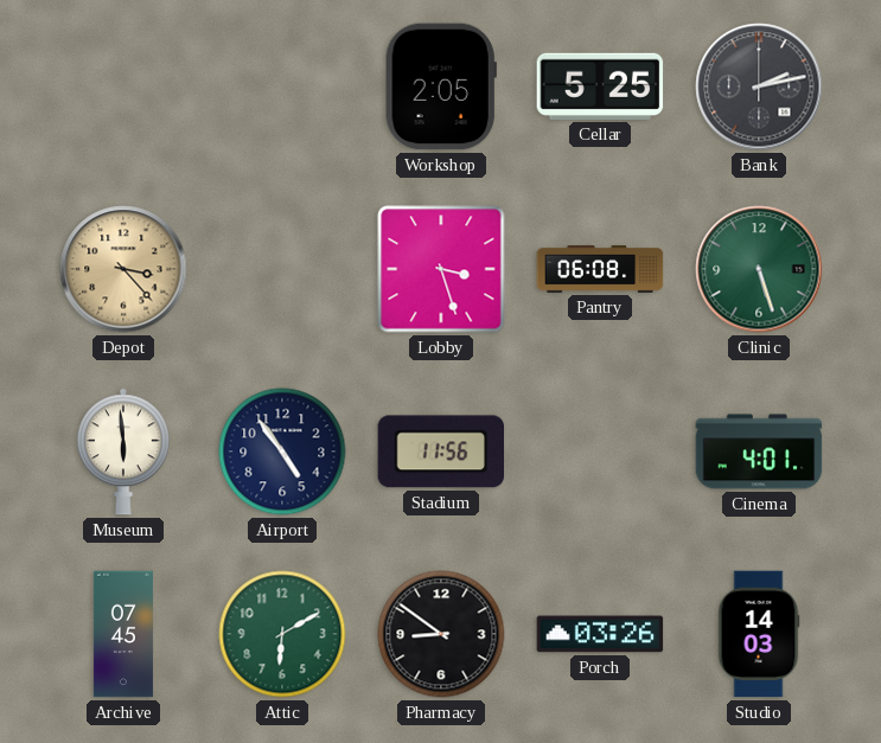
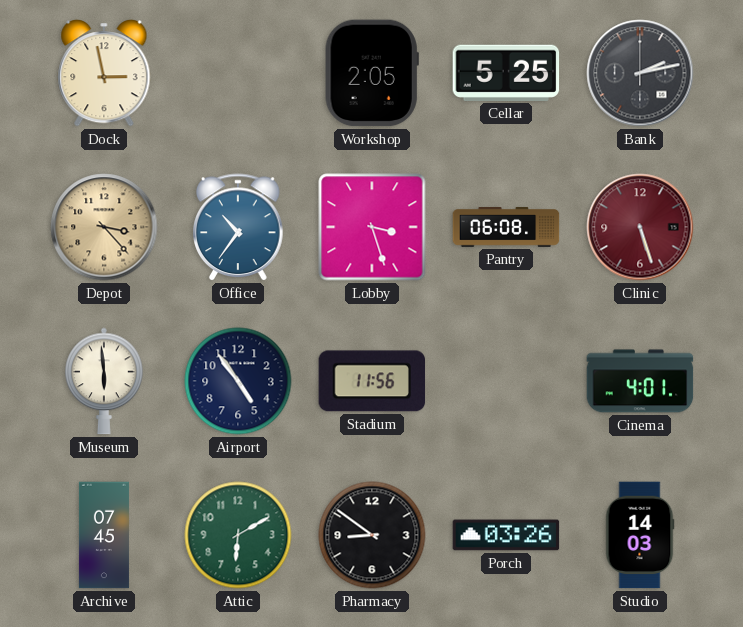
Dock: none -> 2:58
Office: none -> 10:36
Clinic dial: green -> burgundy
